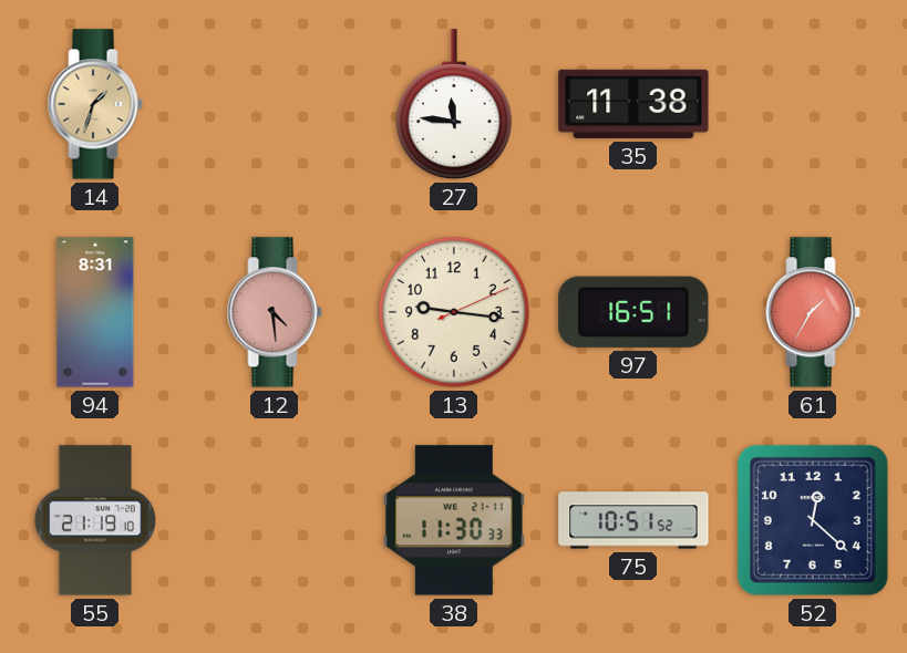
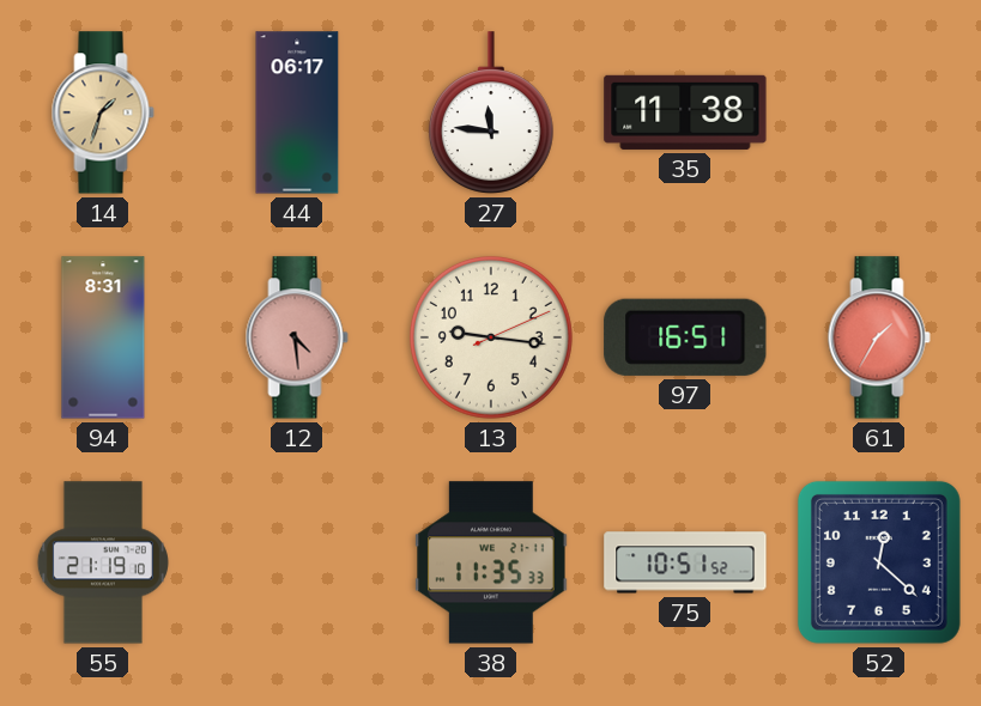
44: none -> 06:17
38: 11:30 -> 11:35
